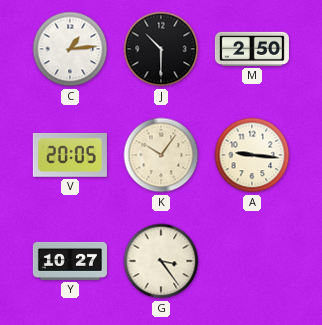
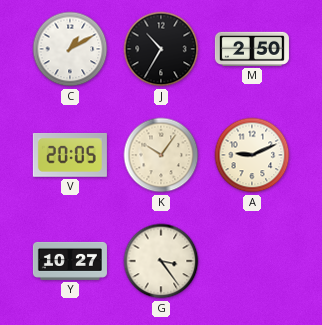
C: 1:14 -> 1:10
J: 10:30 -> 10:35
A: 9:16 -> 9:11
